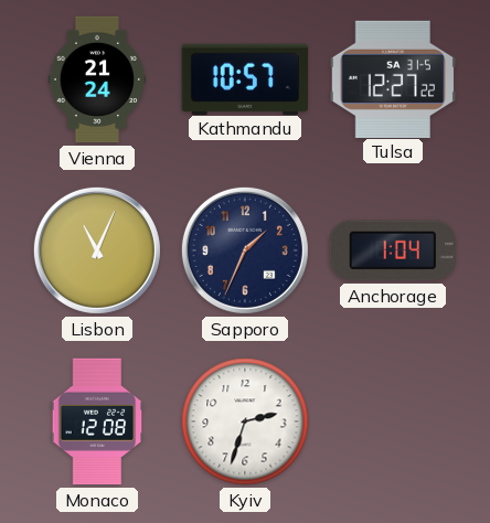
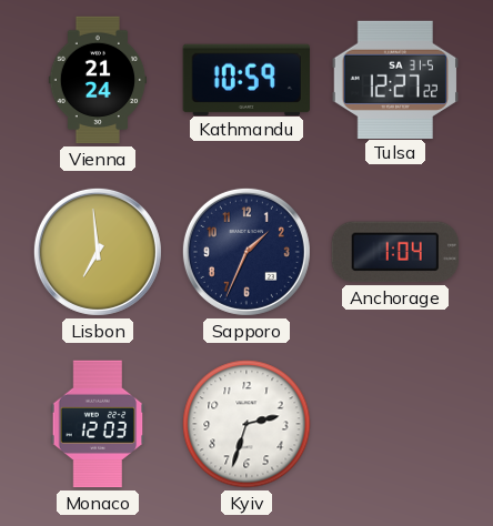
Kathmandu: 10:57 -> 10:59
Lisbon: 11:04 -> 6:59
Monaco: 12:08 -> 12:03
